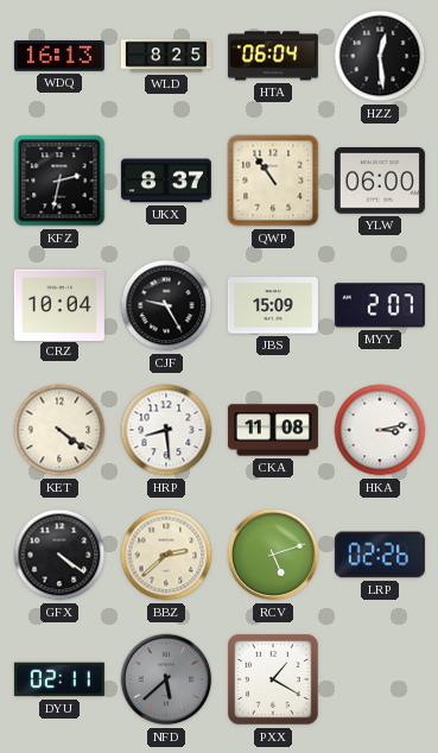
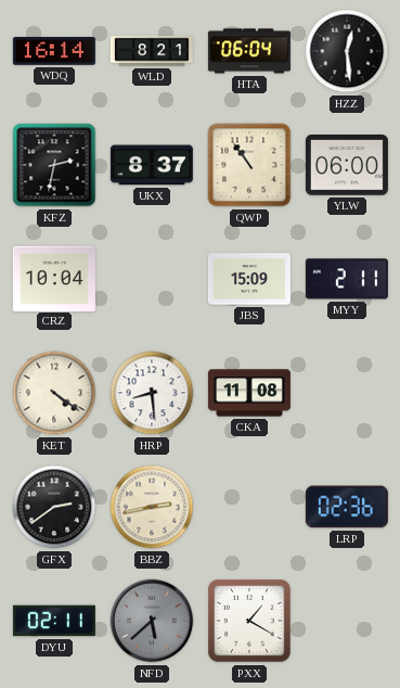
WDQ: 16:13 -> 16:14
WLD: 8:25 -> 8:21
CJF: 9:25 -> none
MYY: 2:07 -> 2:11
HKA: 3:13 -> none
GFX: 4:21 -> 2:39
BBZ: 2:38 -> 2:43
RCV: 5:12 -> none
LRP: 02:26 -> 02:36
